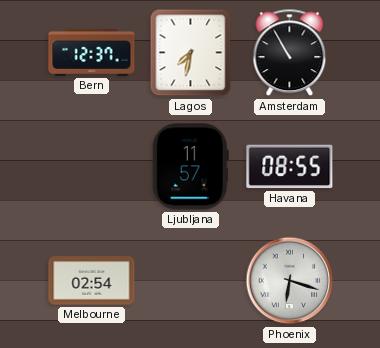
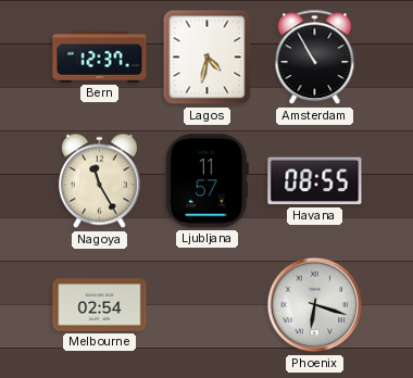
Lagos: 7:32 -> 4:32
Nagoya: none -> 11:25
